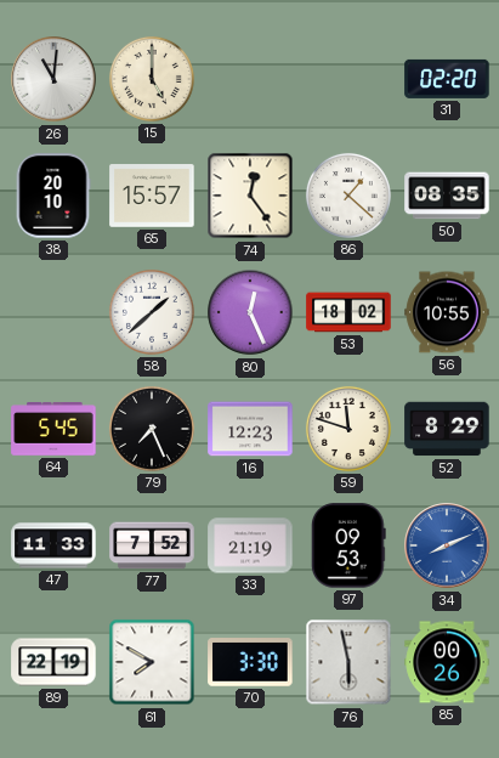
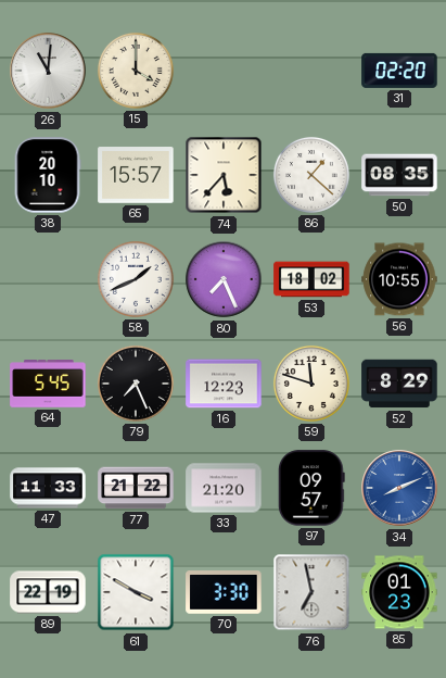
15: 5:00 -> 4:00
74: 12:24 -> 5:37
58: 1:38 -> 1:41
80: 12:26 -> 7:26
77: 7:52 -> 21:22
33: 21:19 -> 21:20
97: 09:53 -> 09:57
61: 7:50 -> 3:50
76: 5:58 -> 6:58
85: 00:26 -> 01:23
